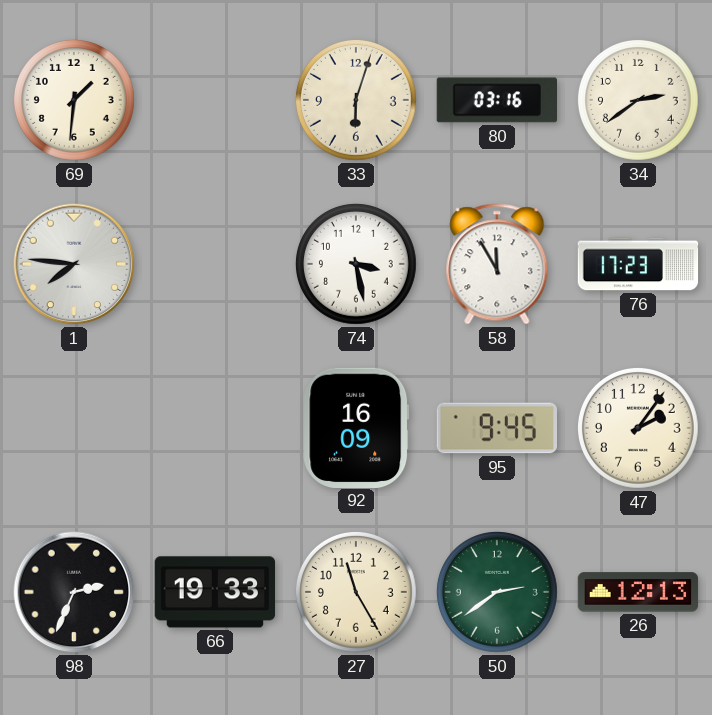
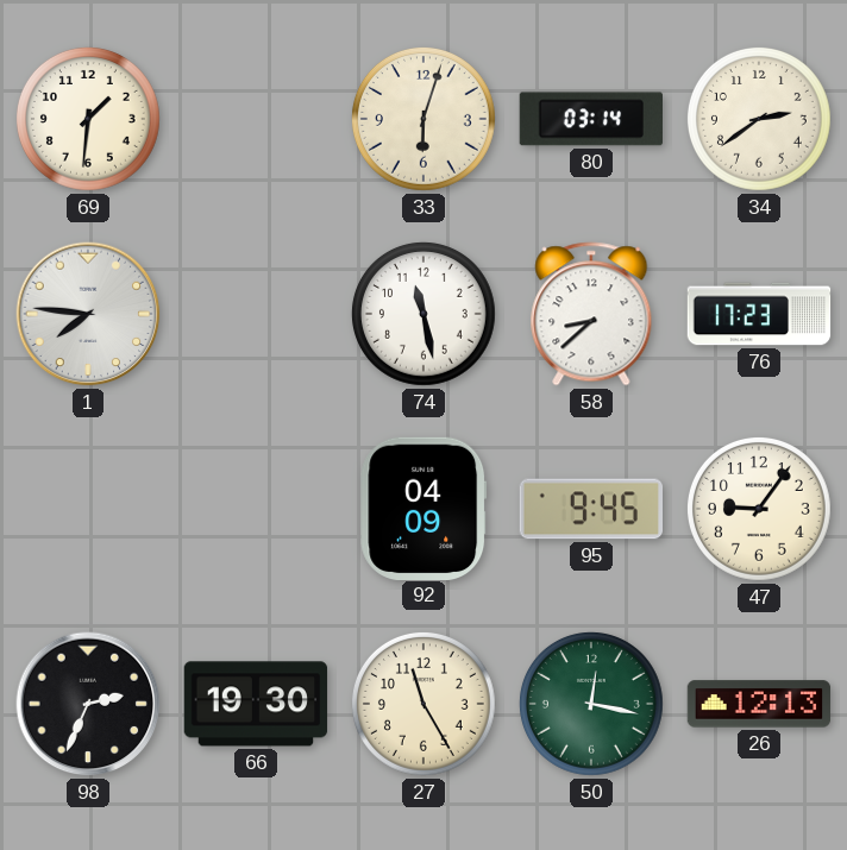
80: 03:16 -> 03:14
74: 3:28 -> 11:28
58: 11:55 -> 8:38
92: 16:09 -> 04:09
47: 2:06 -> 9:06
66: 19:33 -> 19:30
50: 2:39 -> 12:17
